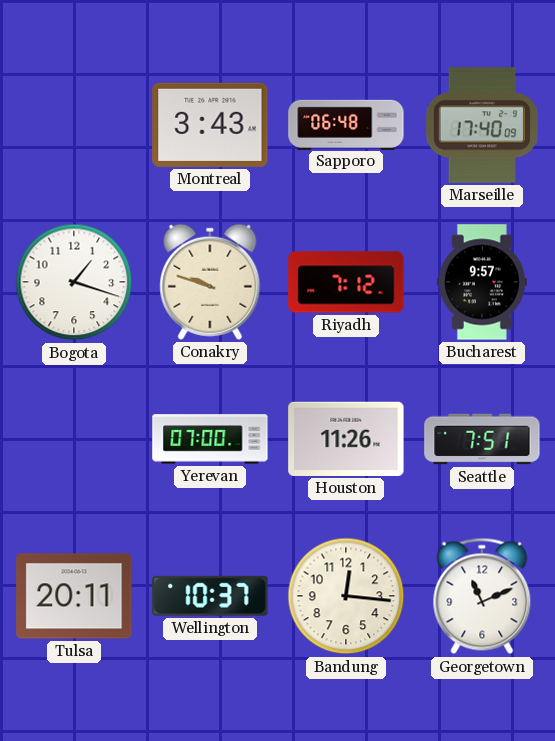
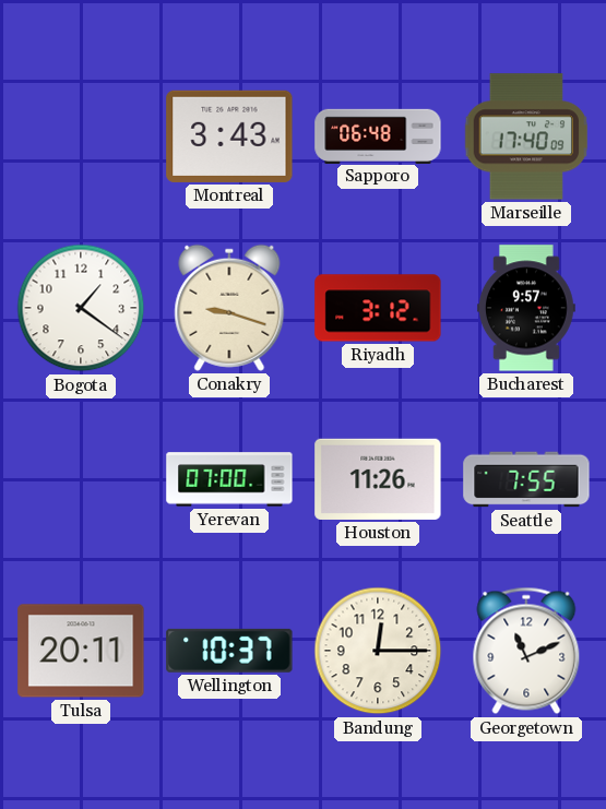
Bogota: 1:18 -> 1:21
Conakry: 9:48 -> 9:18
Riyadh: 7:12 -> 3:12
Seattle: 7:51 -> 7:55
Bandung: 12:16 -> 12:15
